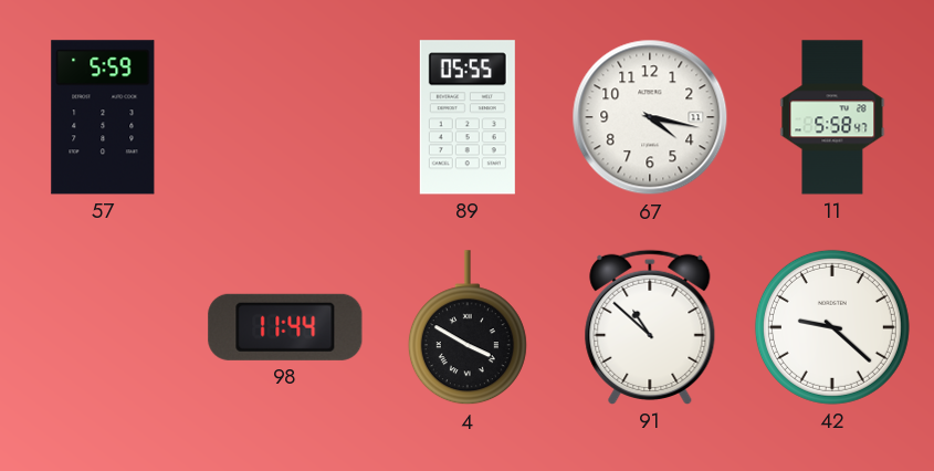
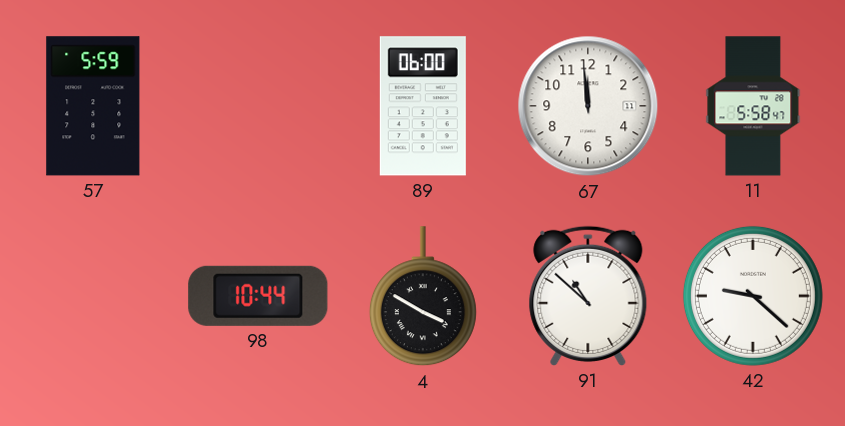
89: 05:55 -> 06:00
67: 4:17 -> 11:59
98: 11:44 -> 10:44
